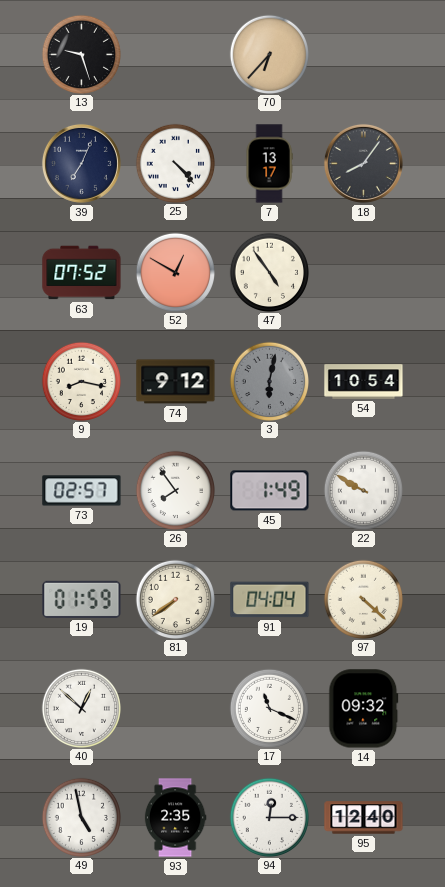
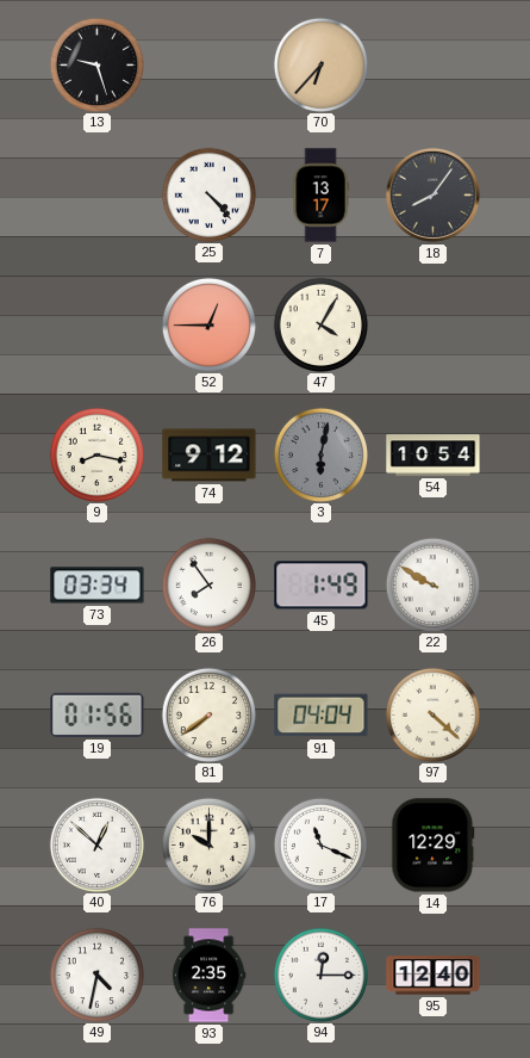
39: 7:04 -> none
63: 07:52 -> none
52: 12:50 -> 12:45
47: 4:54 -> 4:05
73: 02:57 -> 03:34
19: 01:59 -> 01:56
76: none -> 10:00
14: 09:32 -> 12:29
49: 4:58 -> 4:32
